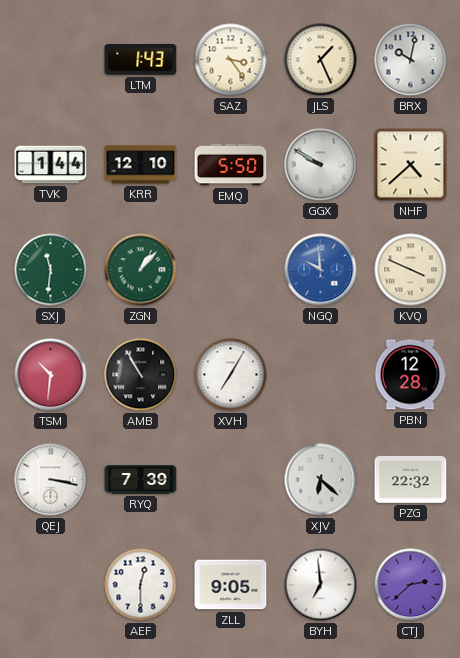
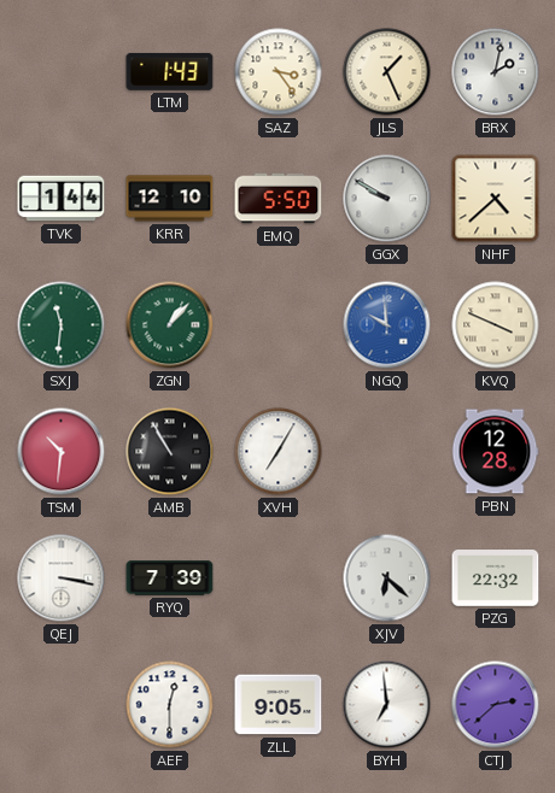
BRX: 10:02 -> 2:02
